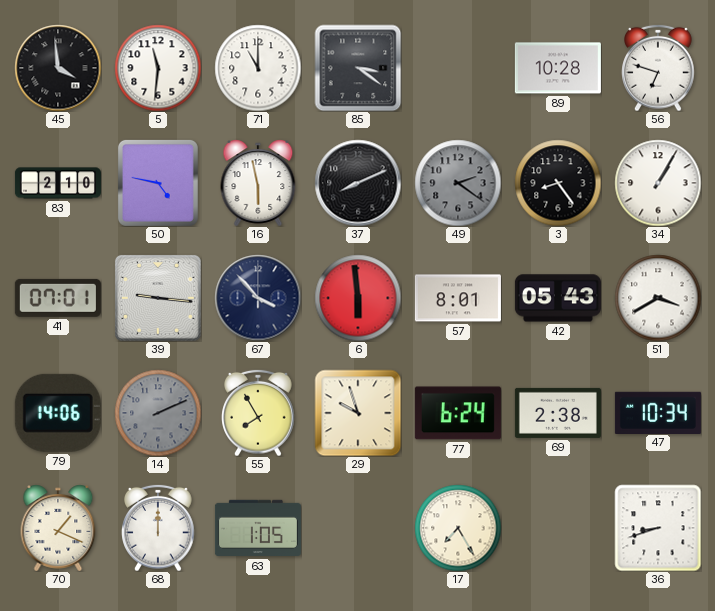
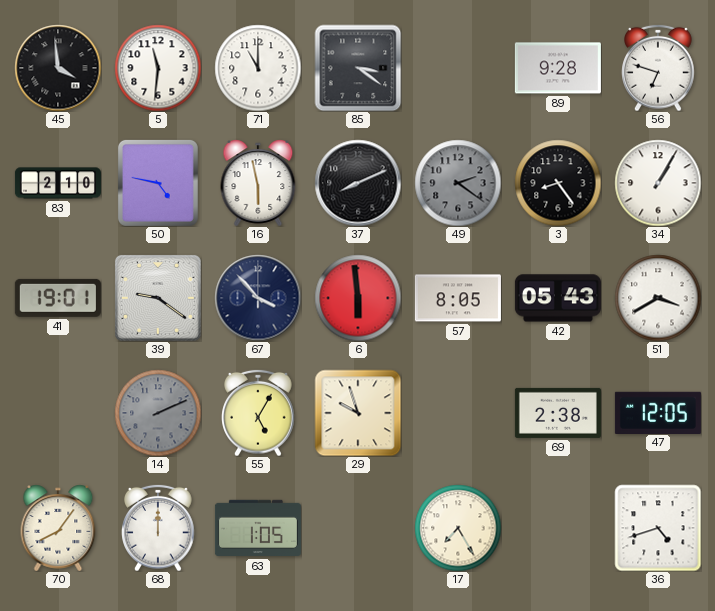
89: 10:28 -> 9:28
41: 07:01 -> 19:01
39: 9:16 -> 9:21
57: 8:01 -> 8:05
79: 14:06 -> none
55: 7:55 -> 5:05
77: 6:24 -> none
47: 10:34 -> 12:05
70: 1:19 -> 8:06
36: 8:42 -> 4:42
